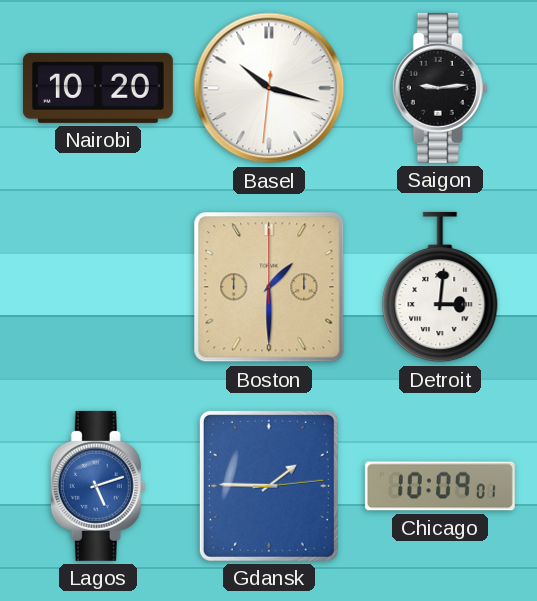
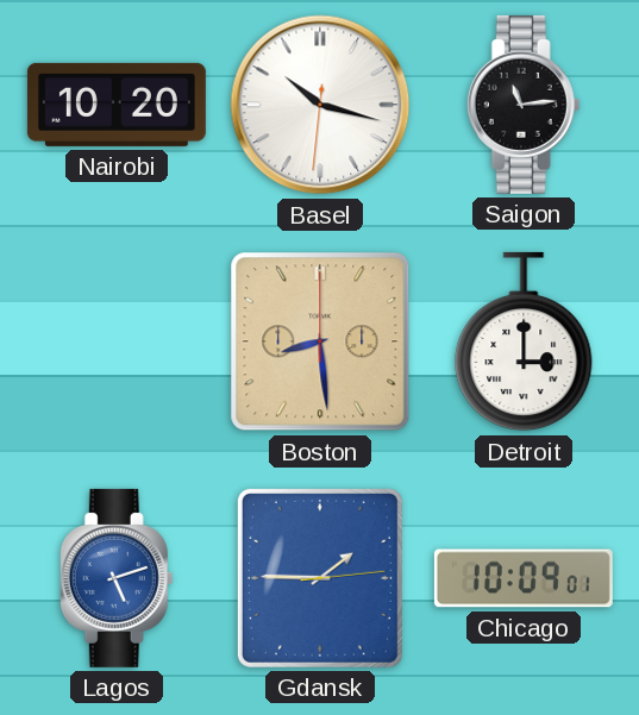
Saigon: 9:14 -> 11:14
Boston: 1:30 -> 8:29
Detroit: 3:01 -> 3:00
